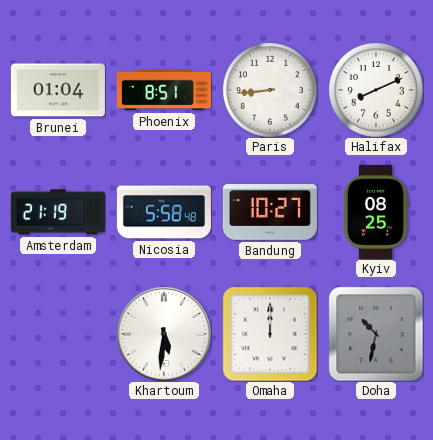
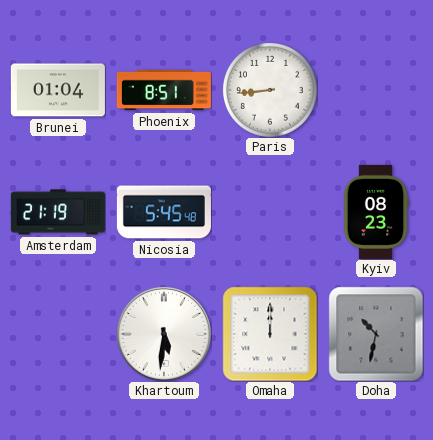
Halifax: 8:11 -> none
Nicosia: 5:58 -> 5:45
Bandung: 10:27 -> none
Kyiv: 08:25 -> 08:23
